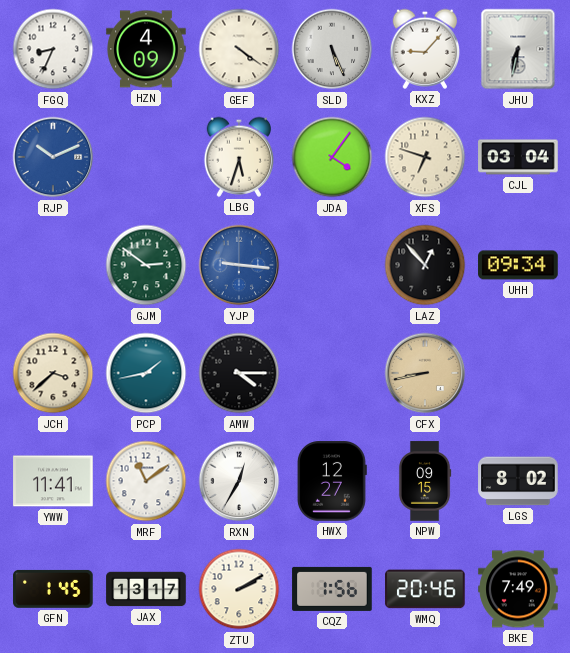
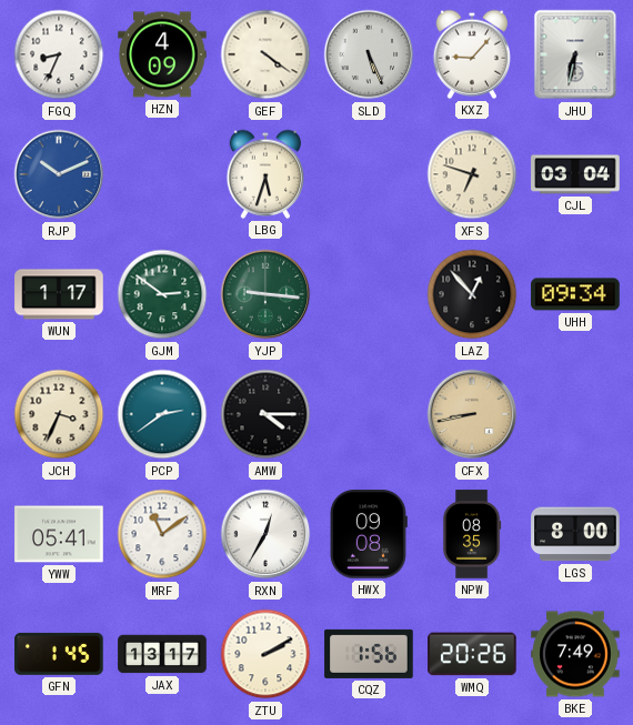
JDA: 4:06 -> none
WUN: none -> 1:17
YJP dial: blue -> green
JCH: 3:38 -> 3:34
PCP: 1:43 -> 2:39
YWW: 11:41 -> 05:41
HWX: 12:27 -> 09:08
NPW: 09:15 -> 08:35
LGS: 8:02 -> 8:00
WMQ: 20:46 -> 20:26
